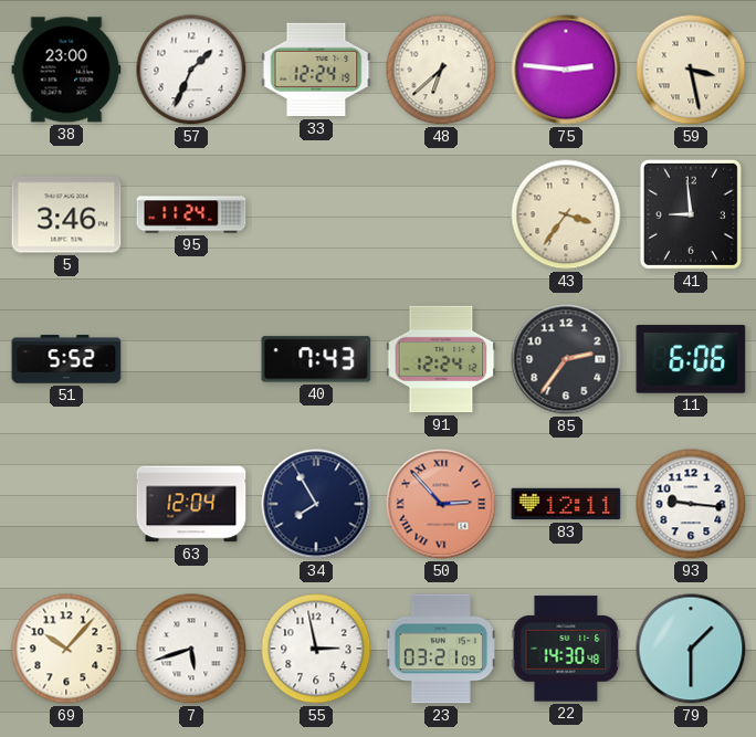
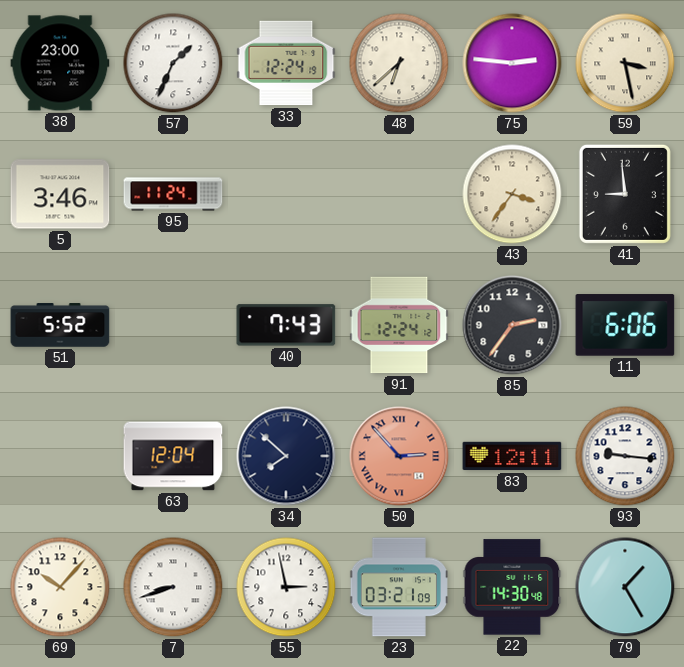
34: 7:55 -> 7:52
7: 5:42 -> 8:42
79: 1:30 -> 1:25
